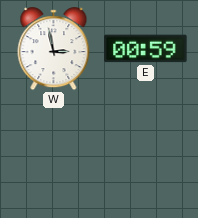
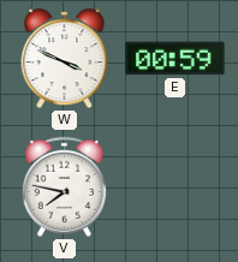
W: 2:58 -> 3:49
V: none -> 7:47
